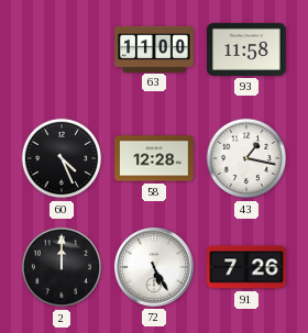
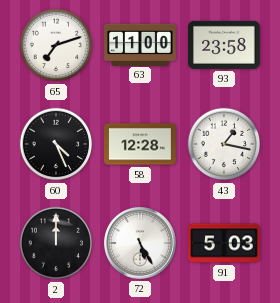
65: none -> 7:12
93: 11:58 -> 23:58
91: 7:26 -> 5:03
